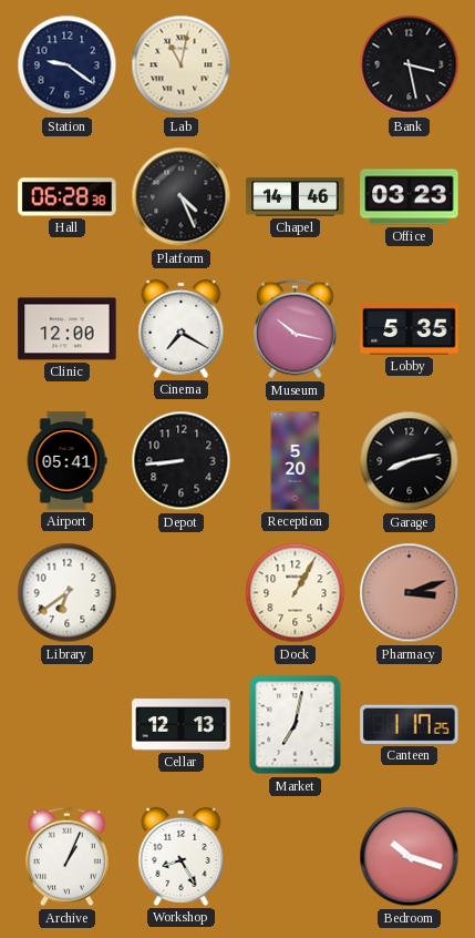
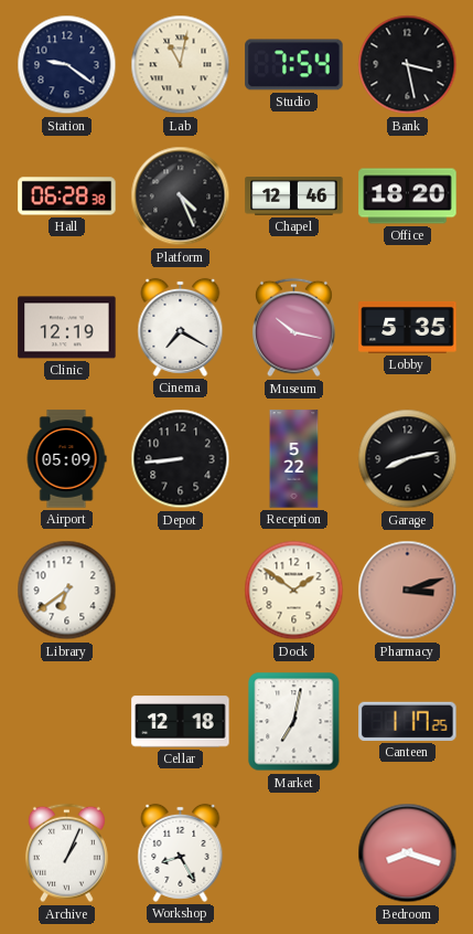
Studio: none -> 7:54
Chapel: 14:46 -> 12:46
Office: 03:23 -> 18:20
Clinic: 12:00 -> 12:19
Airport: 05:41 -> 05:09
Reception: 5:20 -> 5:22
Dock: 1:05 -> 1:51
Cellar: 12:13 -> 12:18
Bedroom: 10:18 -> 8:18
